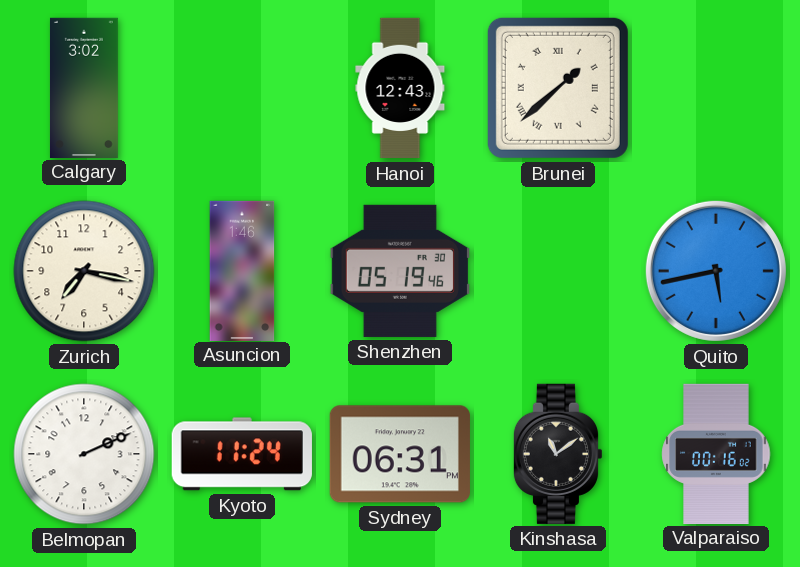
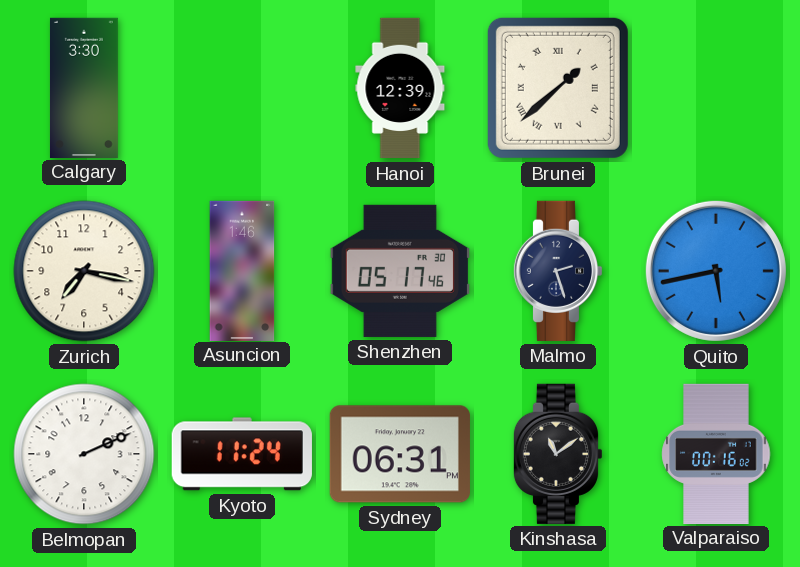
Calgary: 3:02 -> 3:30
Hanoi: 12:43 -> 12:39
Shenzhen: 05:19 -> 05:17
Malmo: none -> 2:27
